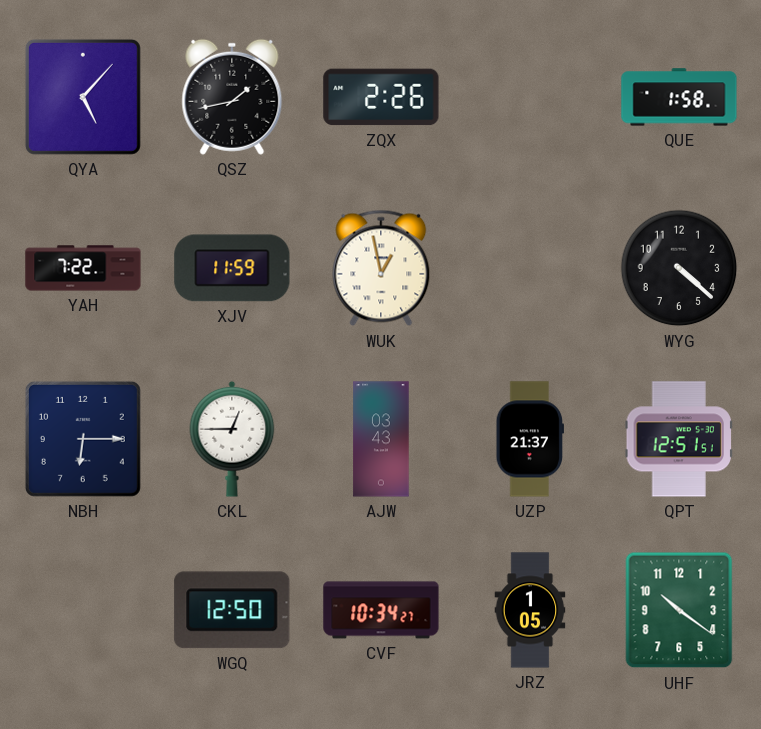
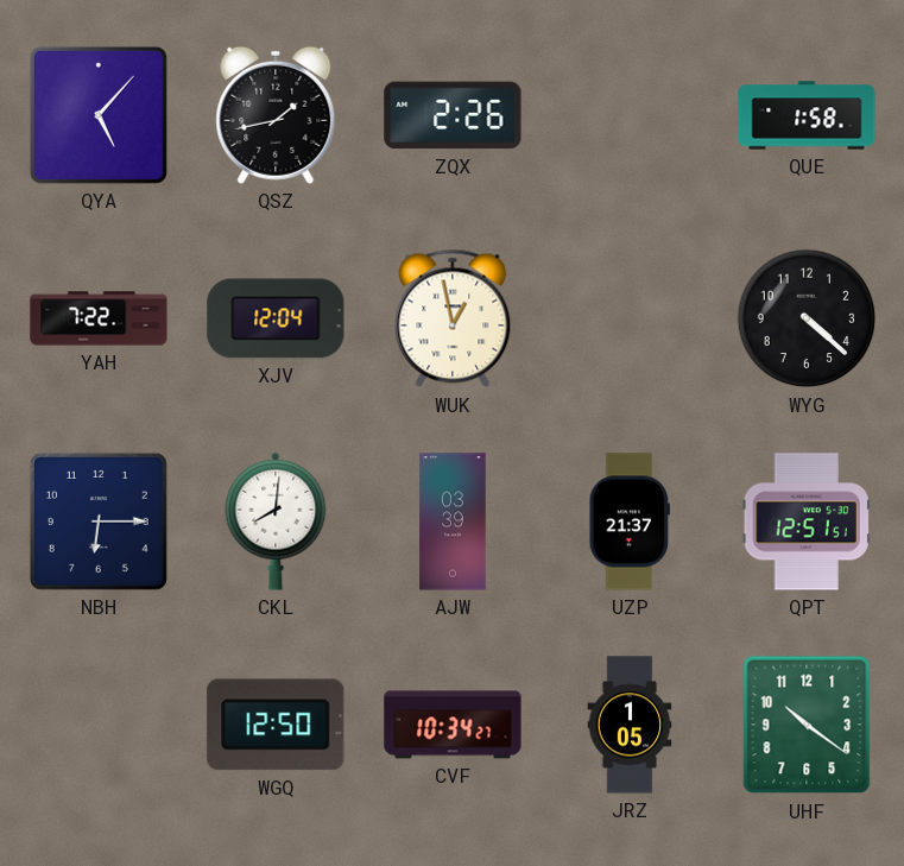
XJV: 11:59 -> 12:04
CKL: 12:45 -> 8:01
AJW: 03:43 -> 03:39
